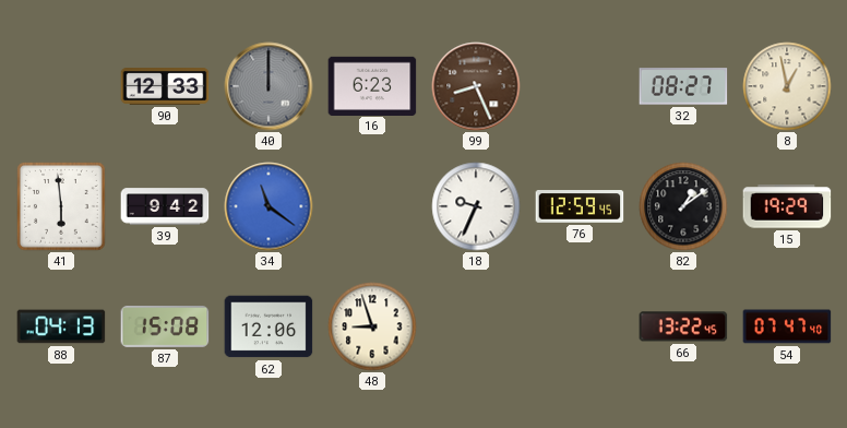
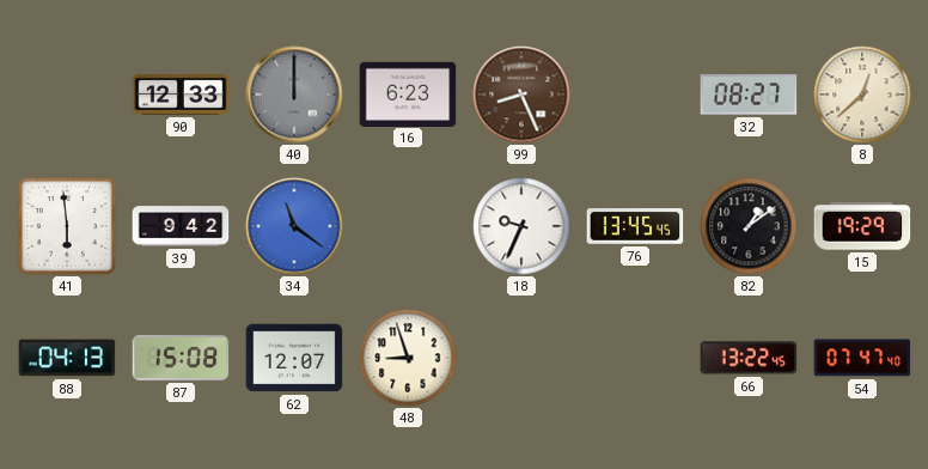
8: 12:58 -> 12:38
76: 12:59 -> 13:45
62: 12:06 -> 12:07
